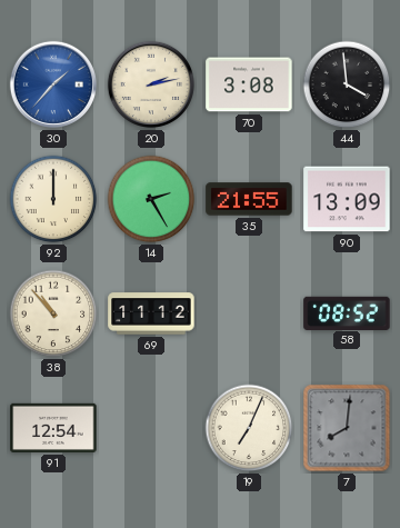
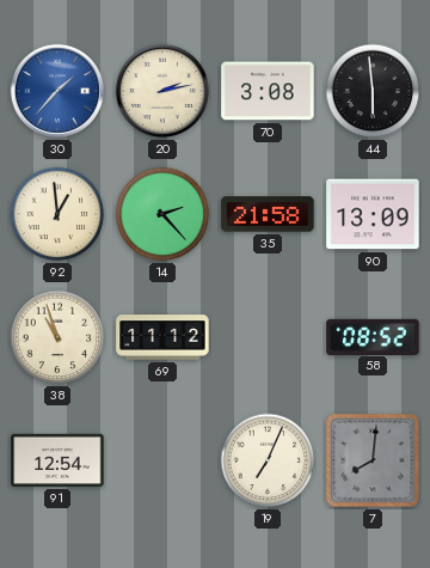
44: 3:59 -> 5:59
92: 12:00 -> 12:59
14: 2:25 -> 2:23
35: 21:55 -> 21:58
38: 10:53 -> 10:57
